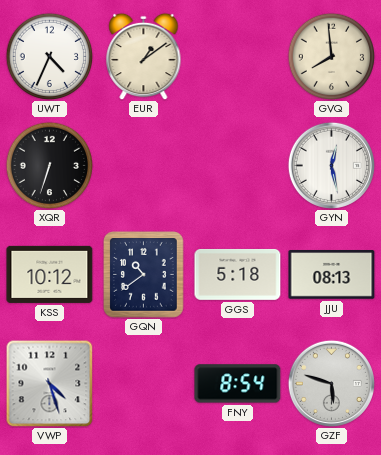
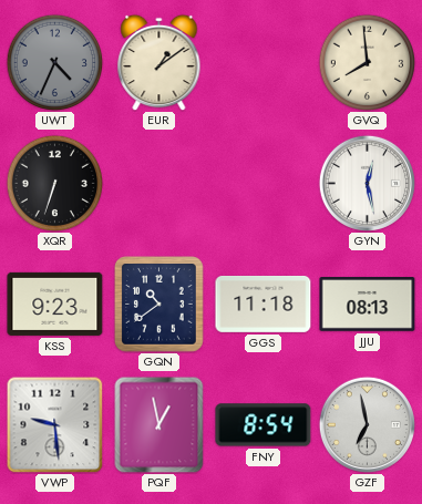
UWT dial: white -> grey
KSS: 10:12 -> 9:23
GGS: 5:18 -> 11:18
VWP: 4:27 -> 9:29
PQF: none -> 12:58
GZF: 5:48 -> 6:58
